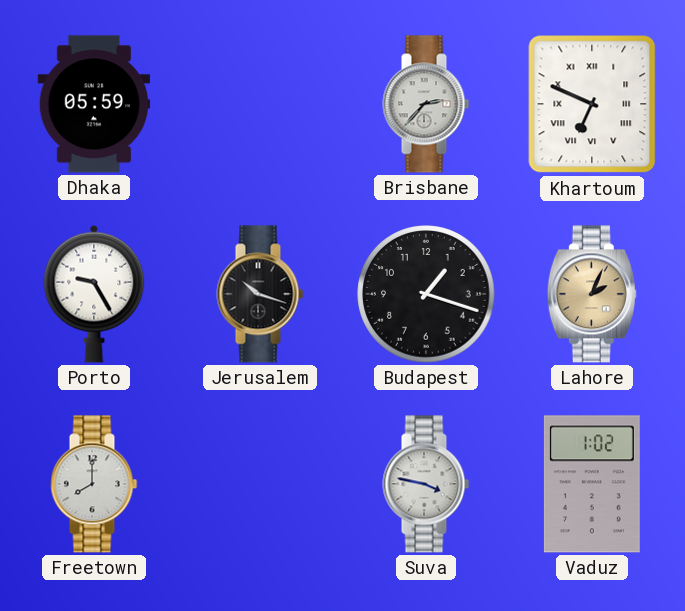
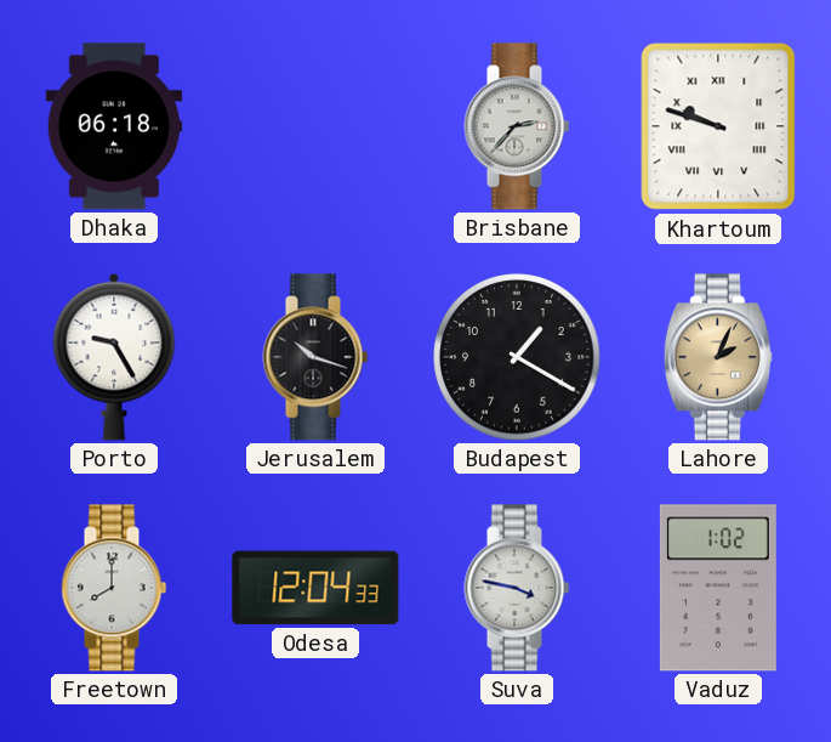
Dhaka: 05:59 -> 06:18
Khartoum: 6:49 -> 9:48
Budapest: 1:18 -> 1:20
Odesa: none -> 12:04
